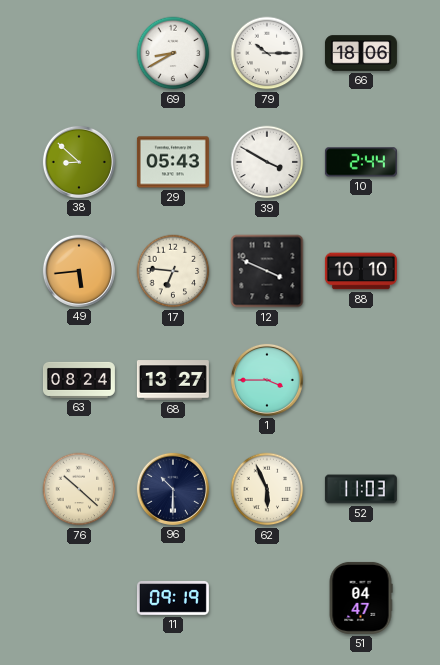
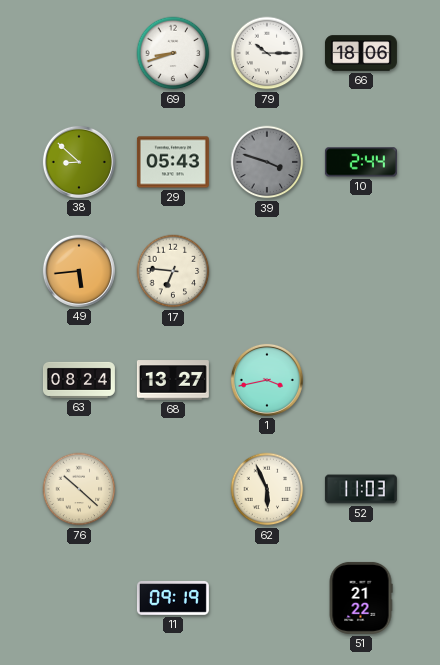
69: 8:40 -> 8:42
39: 3:50 -> 3:48
39 dial: white -> grey
12: 3:49 -> none
88: 10:10 -> none
1: 3:45 -> 3:43
96: 10:30 -> none
51: 04:47 -> 21:22
